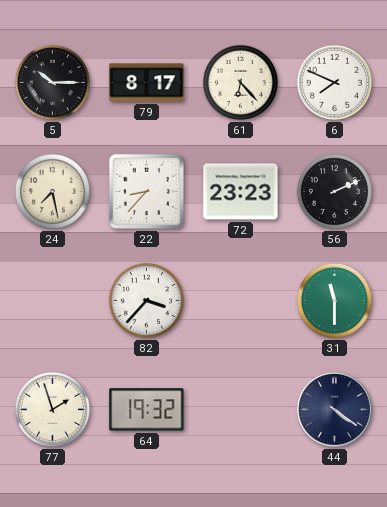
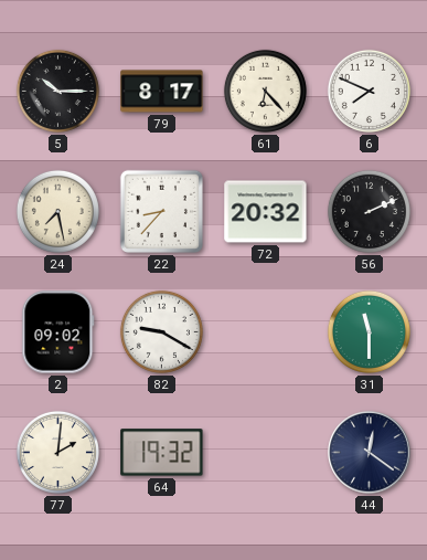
72: 23:23 -> 20:32
2: none -> 09:02
82: 3:37 -> 9:20
77: 1:57 -> 2:01
44: 4:21 -> 12:21
